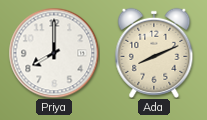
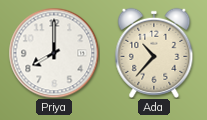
Ada: 8:11 -> 10:37
